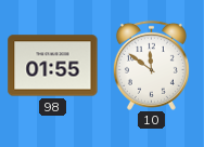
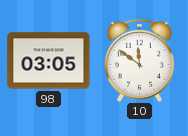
98: 01:55 -> 03:05
